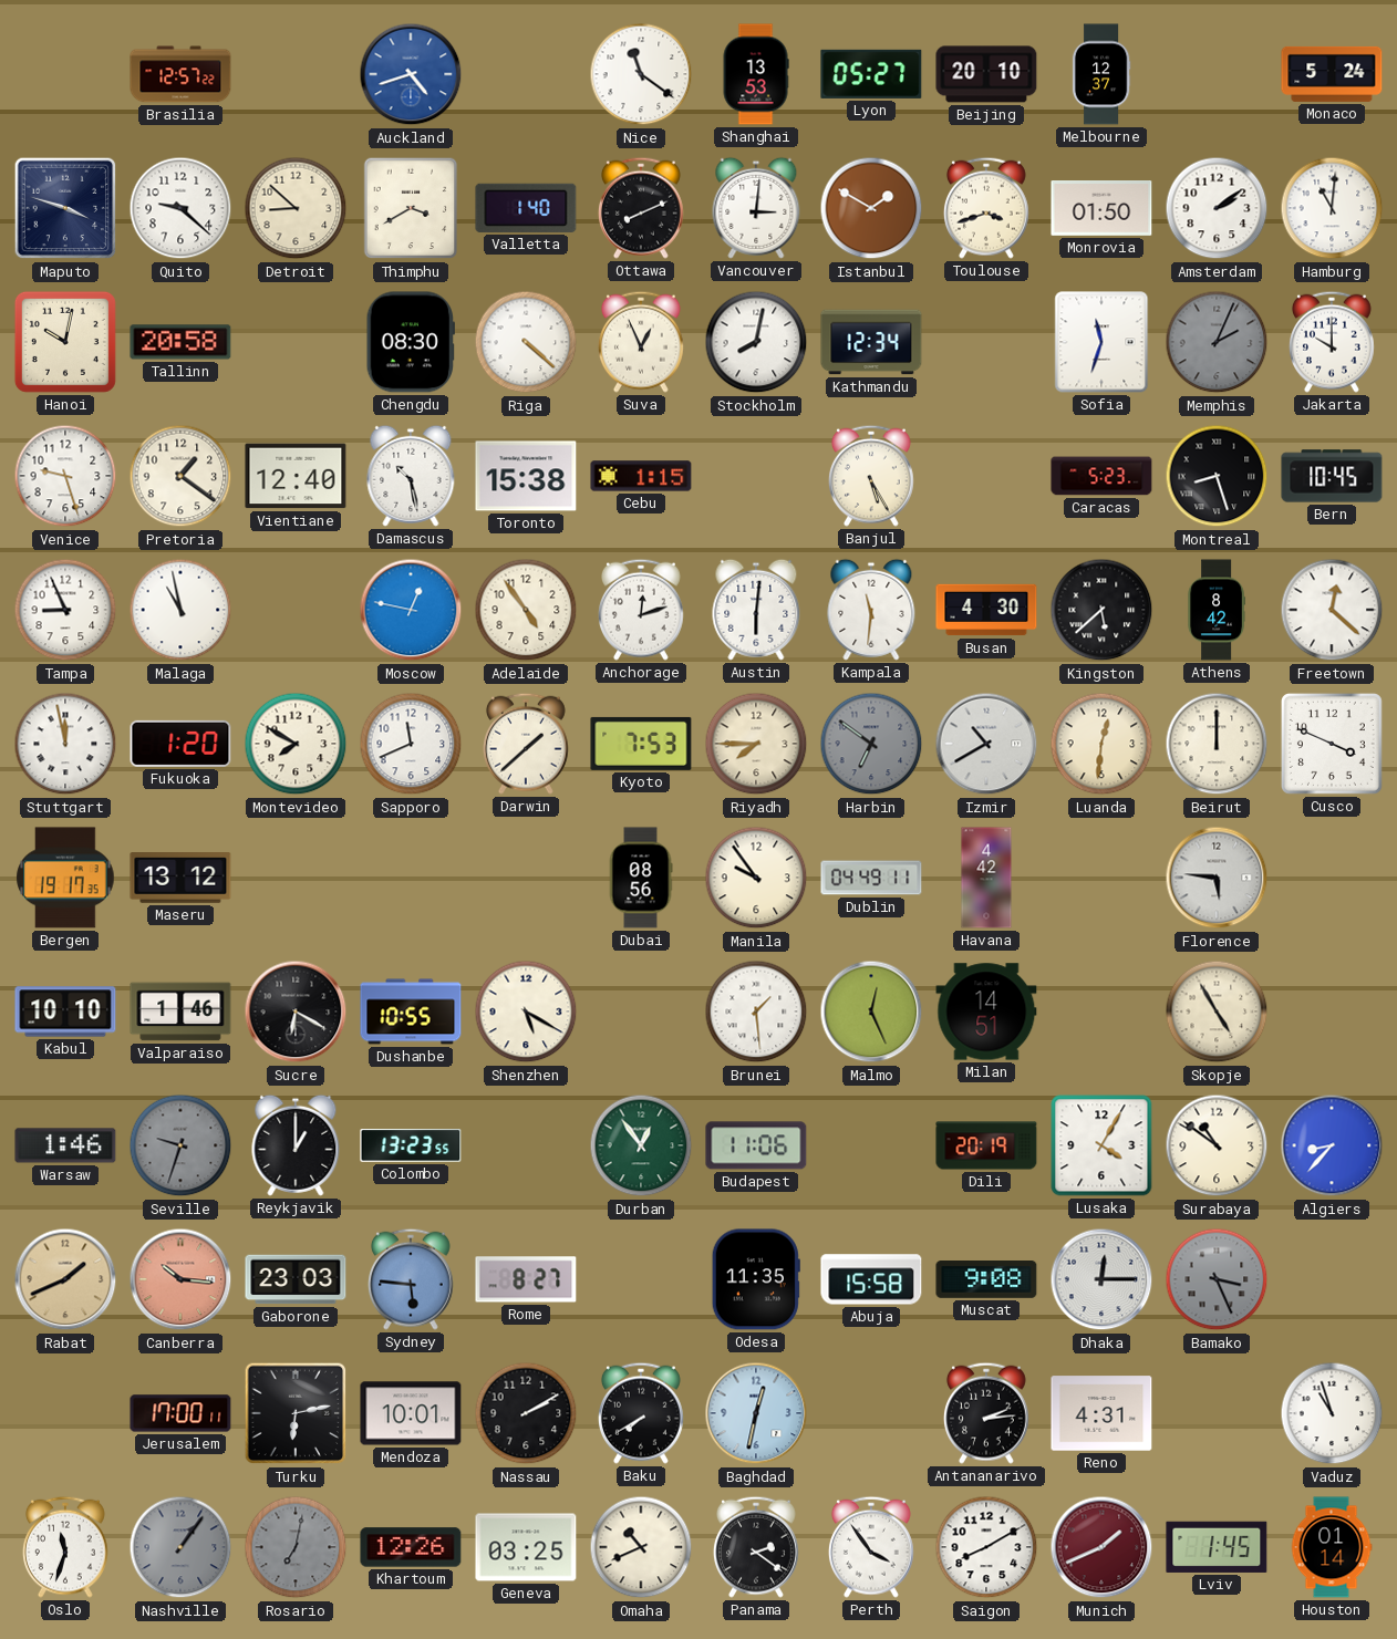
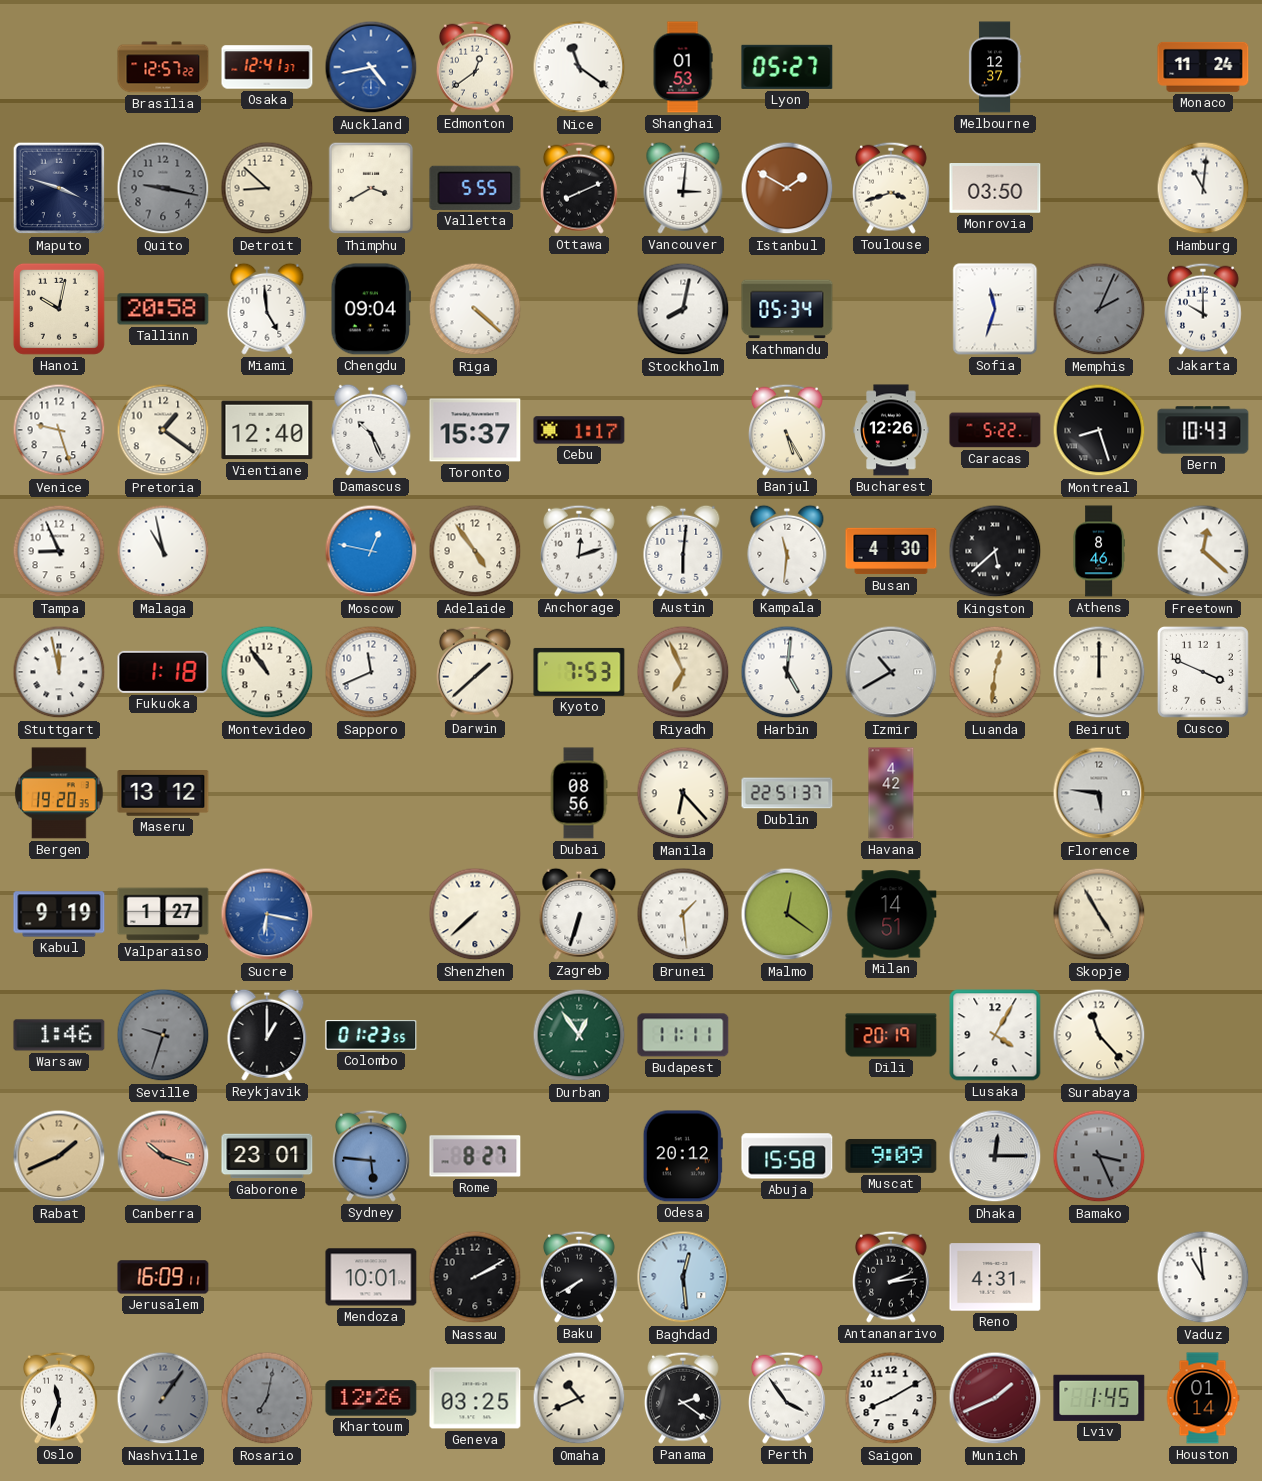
Osaka: none -> 12:41
Auckland: 4:42 -> 4:43
Edmonton: none -> 12:39
Shanghai: 13:53 -> 01:53
Beijing: 20:10 -> none
Monaco: 5:24 -> 11:24
Quito: 9:22 -> 9:17
Quito dial: white -> grey
Valletta: 1:40 -> 5:55
Monrovia: 01:50 -> 03:50
Amsterdam: 2:09 -> none
Miami: none -> 4:59
Chengdu: 08:30 -> 09:04
Suva: 12:56 -> none
Kathmandu: 12:34 -> 05:34
Damascus: 10:28 -> 10:26
Toronto: 15:38 -> 15:37
Cebu: 1:15 -> 1:17
Bucharest: none -> 12:26
Caracas: 5:23 -> 5:22
Bern: 10:45 -> 10:43
Athens: 8:42 -> 8:46
Fukuoka: 1:20 -> 1:18
Montevideo: 7:50 -> 10:54
Riyadh: 7:45 -> 6:56
Harbin: 6:51 -> 5:01
Harbin dial: grey -> white
Bergen: 19:17 -> 19:20
Manila: 9:54 -> 6:23
Dublin: 04:49 -> 22:51
Kabul: 10:10 -> 9:19
Valparaiso: 1:46 -> 1:27
Sucre: 6:20 -> 6:17
Sucre dial: black -> blue
Dushanbe: 10:55 -> none
Shenzhen: 5:20 -> 7:38
Zagreb: none -> 6:33
Malmo: 12:26 -> 12:21
Colombo: 13:23 -> 01:23
Budapest: 11:06 -> 11:11
Surabaya: 10:51 -> 11:23
Algiers: 8:37 -> none
Canberra: 10:16 -> 10:18
Gaborone: 23:03 -> 23:01
Odesa: 11:35 -> 20:12
Muscat: 9:08 -> 9:09
Jerusalem: 17:00 -> 16:09
Turku: 6:13 -> none
Baghdad: 12:32 -> 12:29
Vaduz: 10:57 -> 10:59
